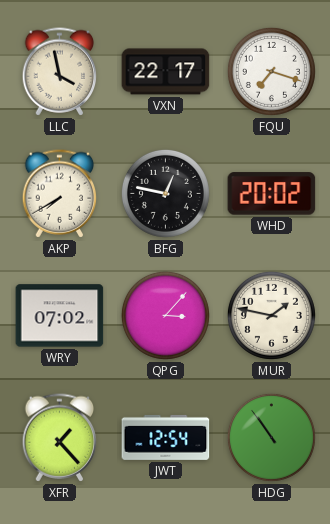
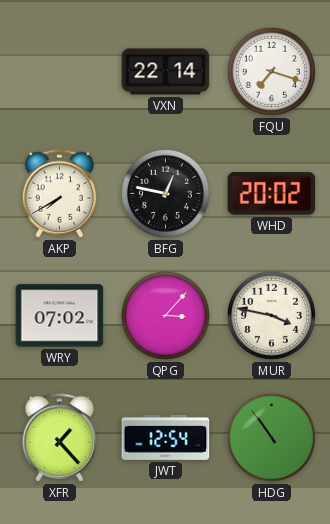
LLC: 3:58 -> none
VXN: 22:17 -> 22:14
MUR: 1:47 -> 3:47
